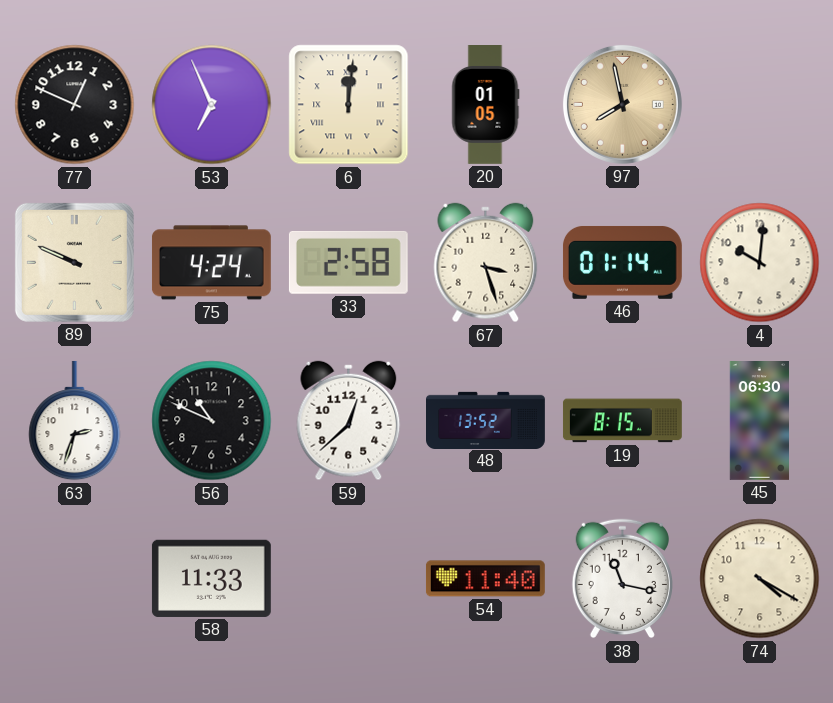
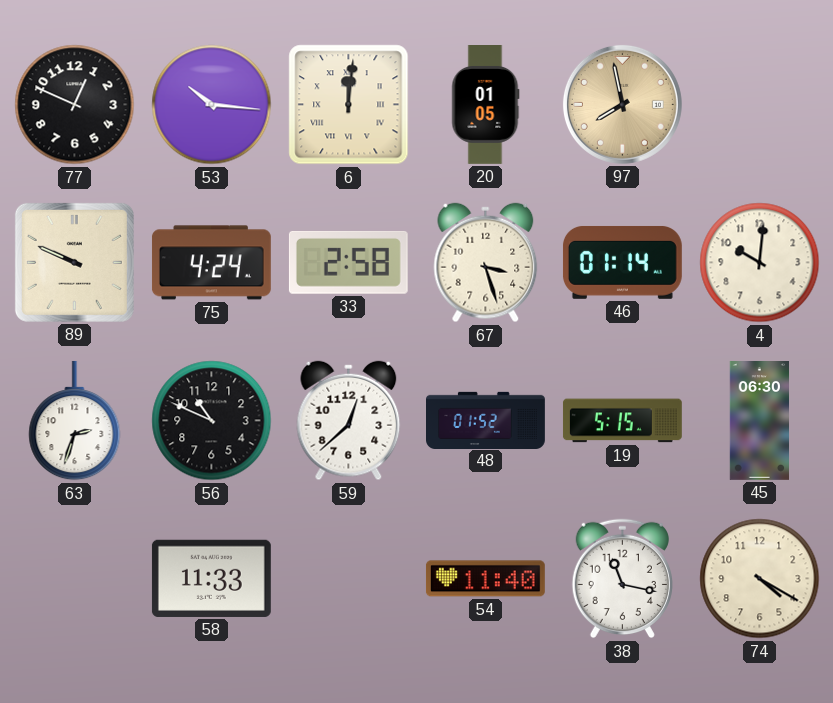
53: 6:56 -> 10:16
48: 13:52 -> 01:52
19: 8:15 -> 5:15
